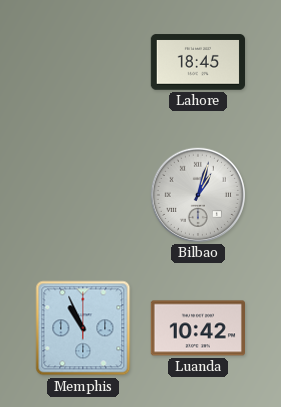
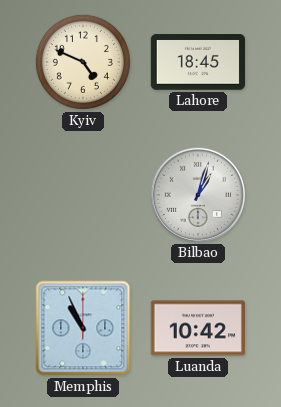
Kyiv: none -> 4:49
